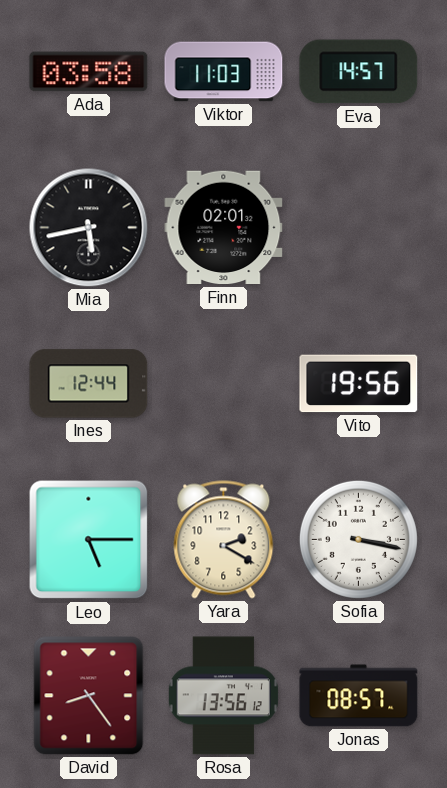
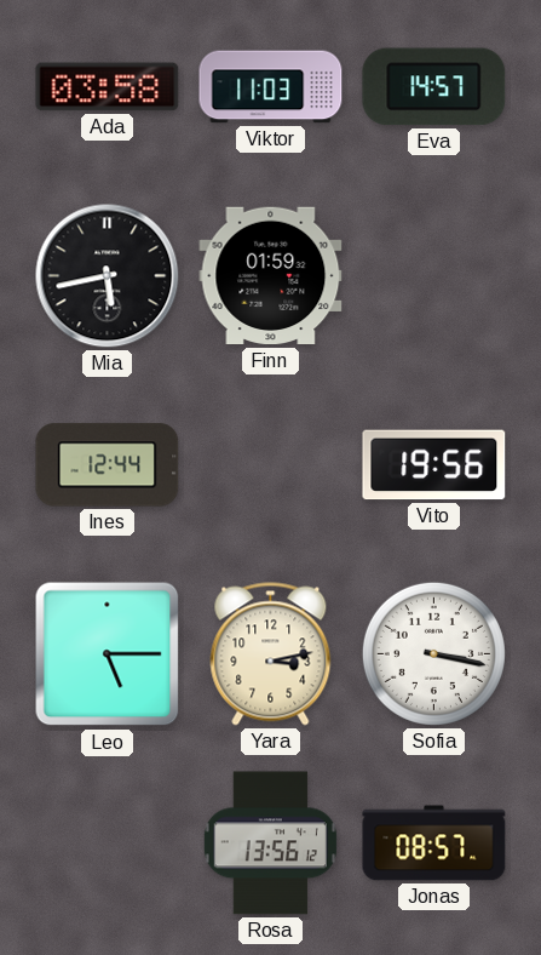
Finn: 02:01 -> 01:59
Yara: 2:20 -> 3:13
David: 8:24 -> none
